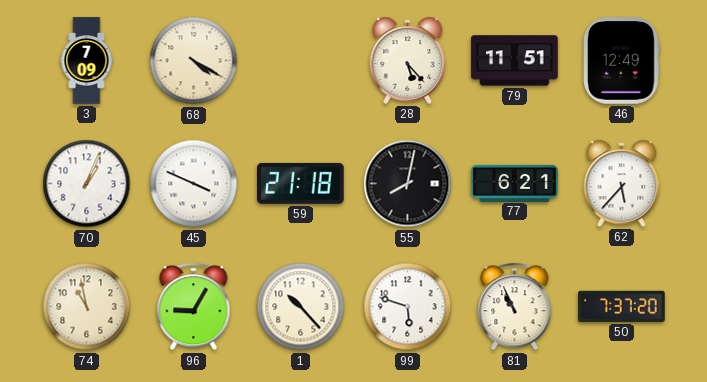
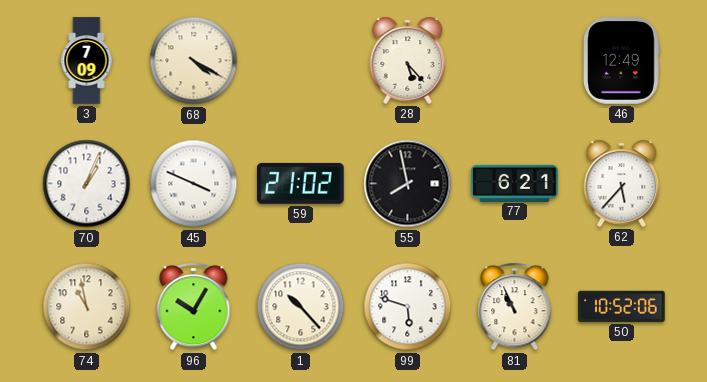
79: 11:51 -> none
59: 21:18 -> 21:02
55: 8:02 -> 7:58
96: 9:05 -> 10:05
50: 7:37 -> 10:52
